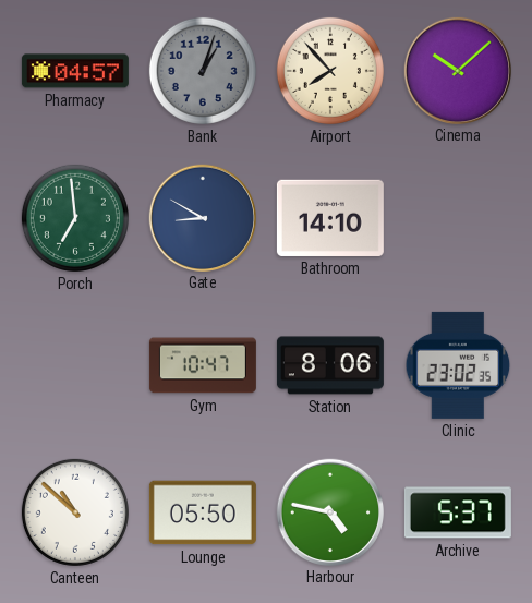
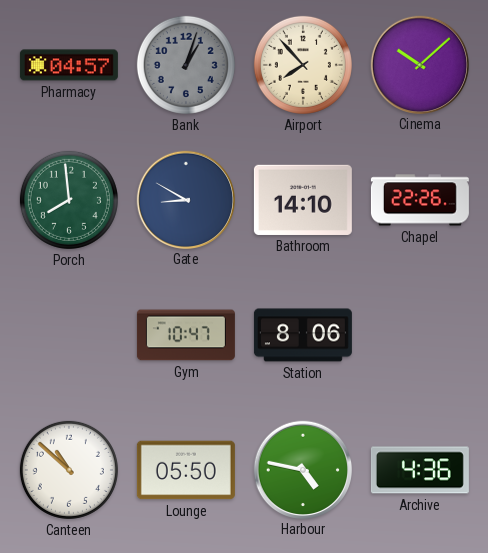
Porch: 6:59 -> 7:59
Chapel: none -> 22:26
Clinic: 23:02 -> none
Archive: 5:37 -> 4:36
